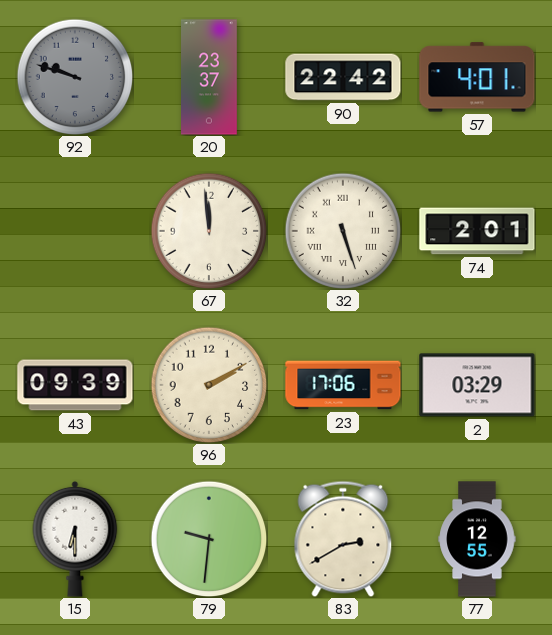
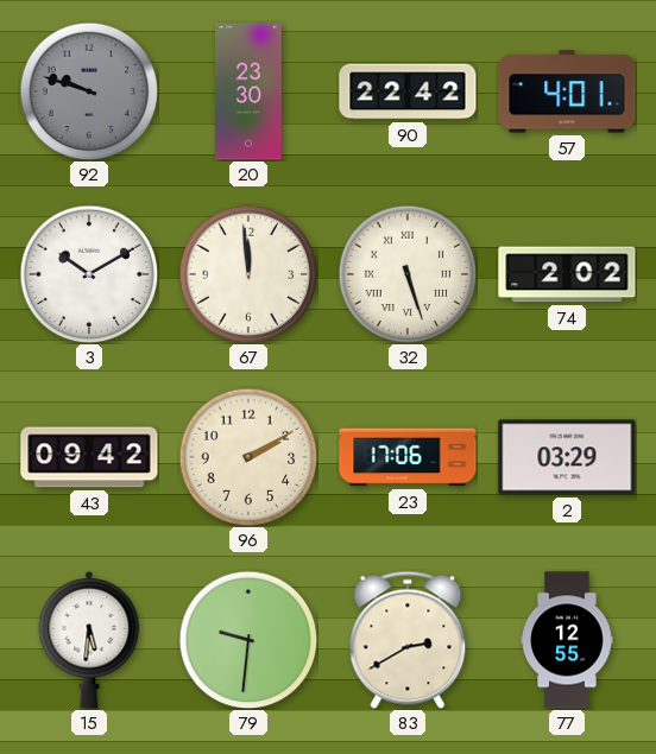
20: 23:37 -> 23:30
3: none -> 10:10
74: 2:01 -> 2:02
43: 09:39 -> 09:42
15: 6:30 -> 5:31
